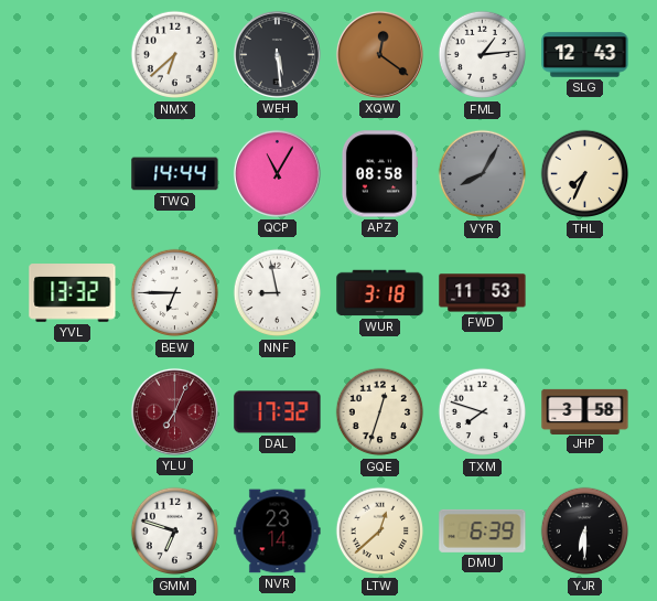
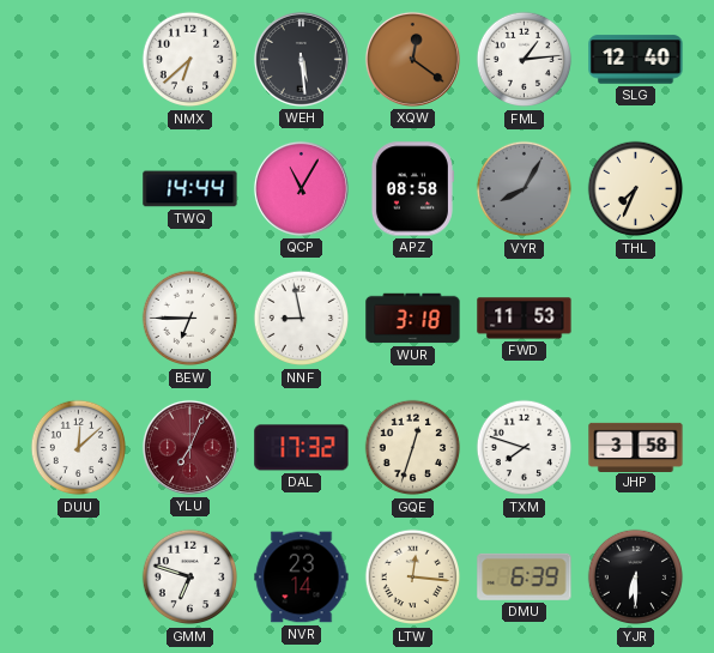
SLG: 12:43 -> 12:40
YVL: 13:32 -> none
DUU: none -> 12:08
LTW: 12:38 -> 12:16
